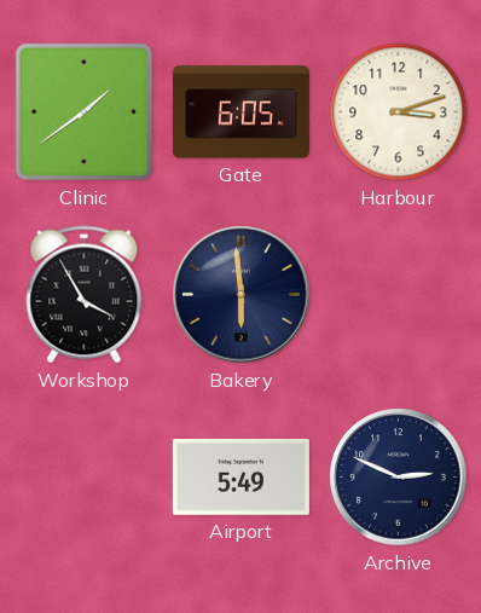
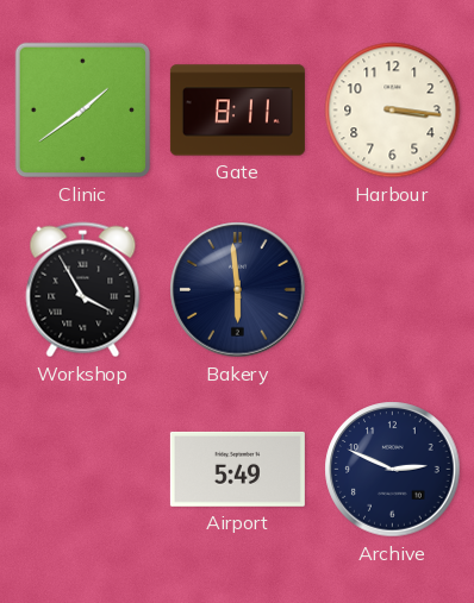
Gate: 6:05 -> 8:11
Harbour: 3:12 -> 3:16
